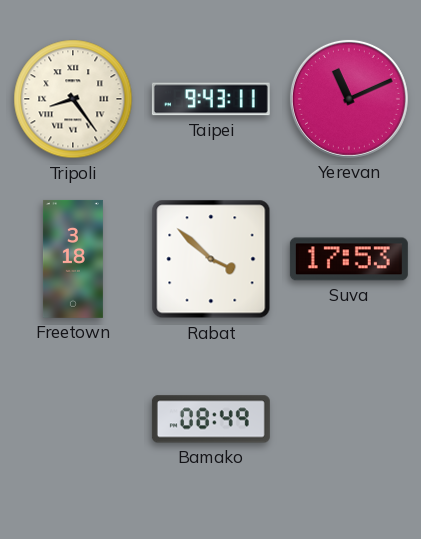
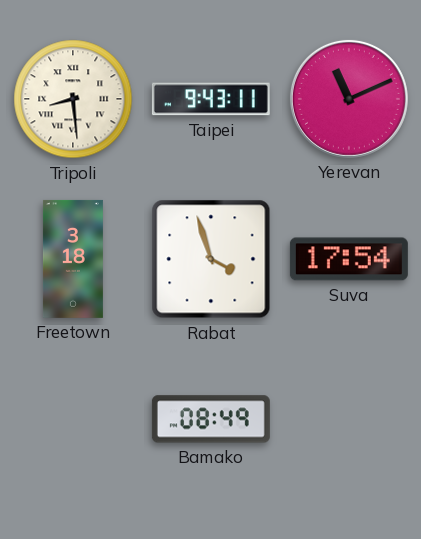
Tripoli: 8:24 -> 8:29
Rabat: 3:52 -> 3:57
Suva: 17:53 -> 17:54
